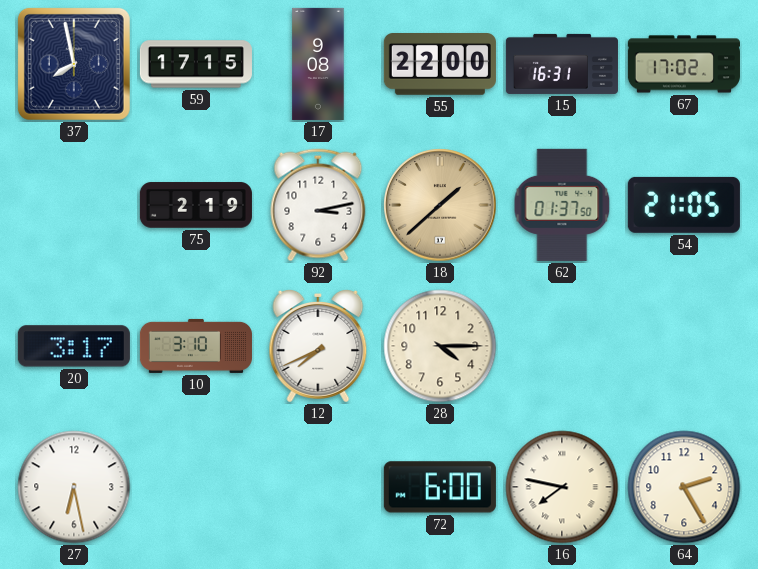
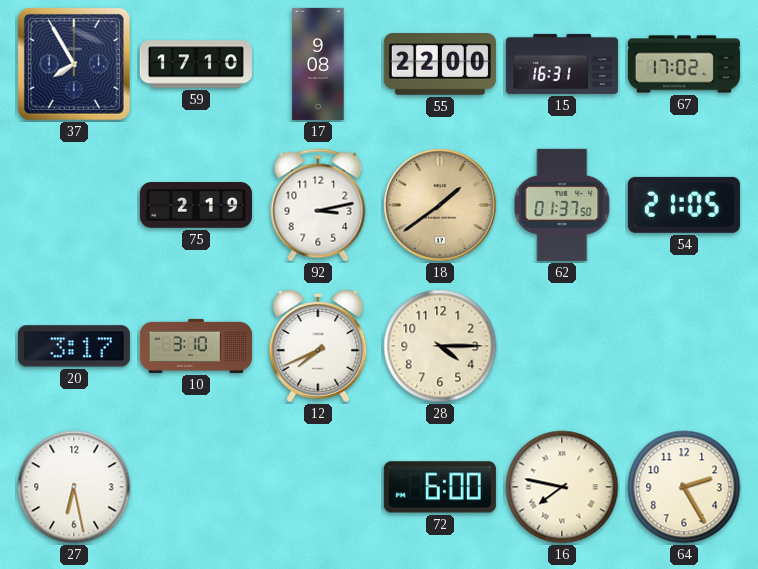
37: 7:58 -> 7:55
59: 17:15 -> 17:10
18: 1:38 -> 1:39
